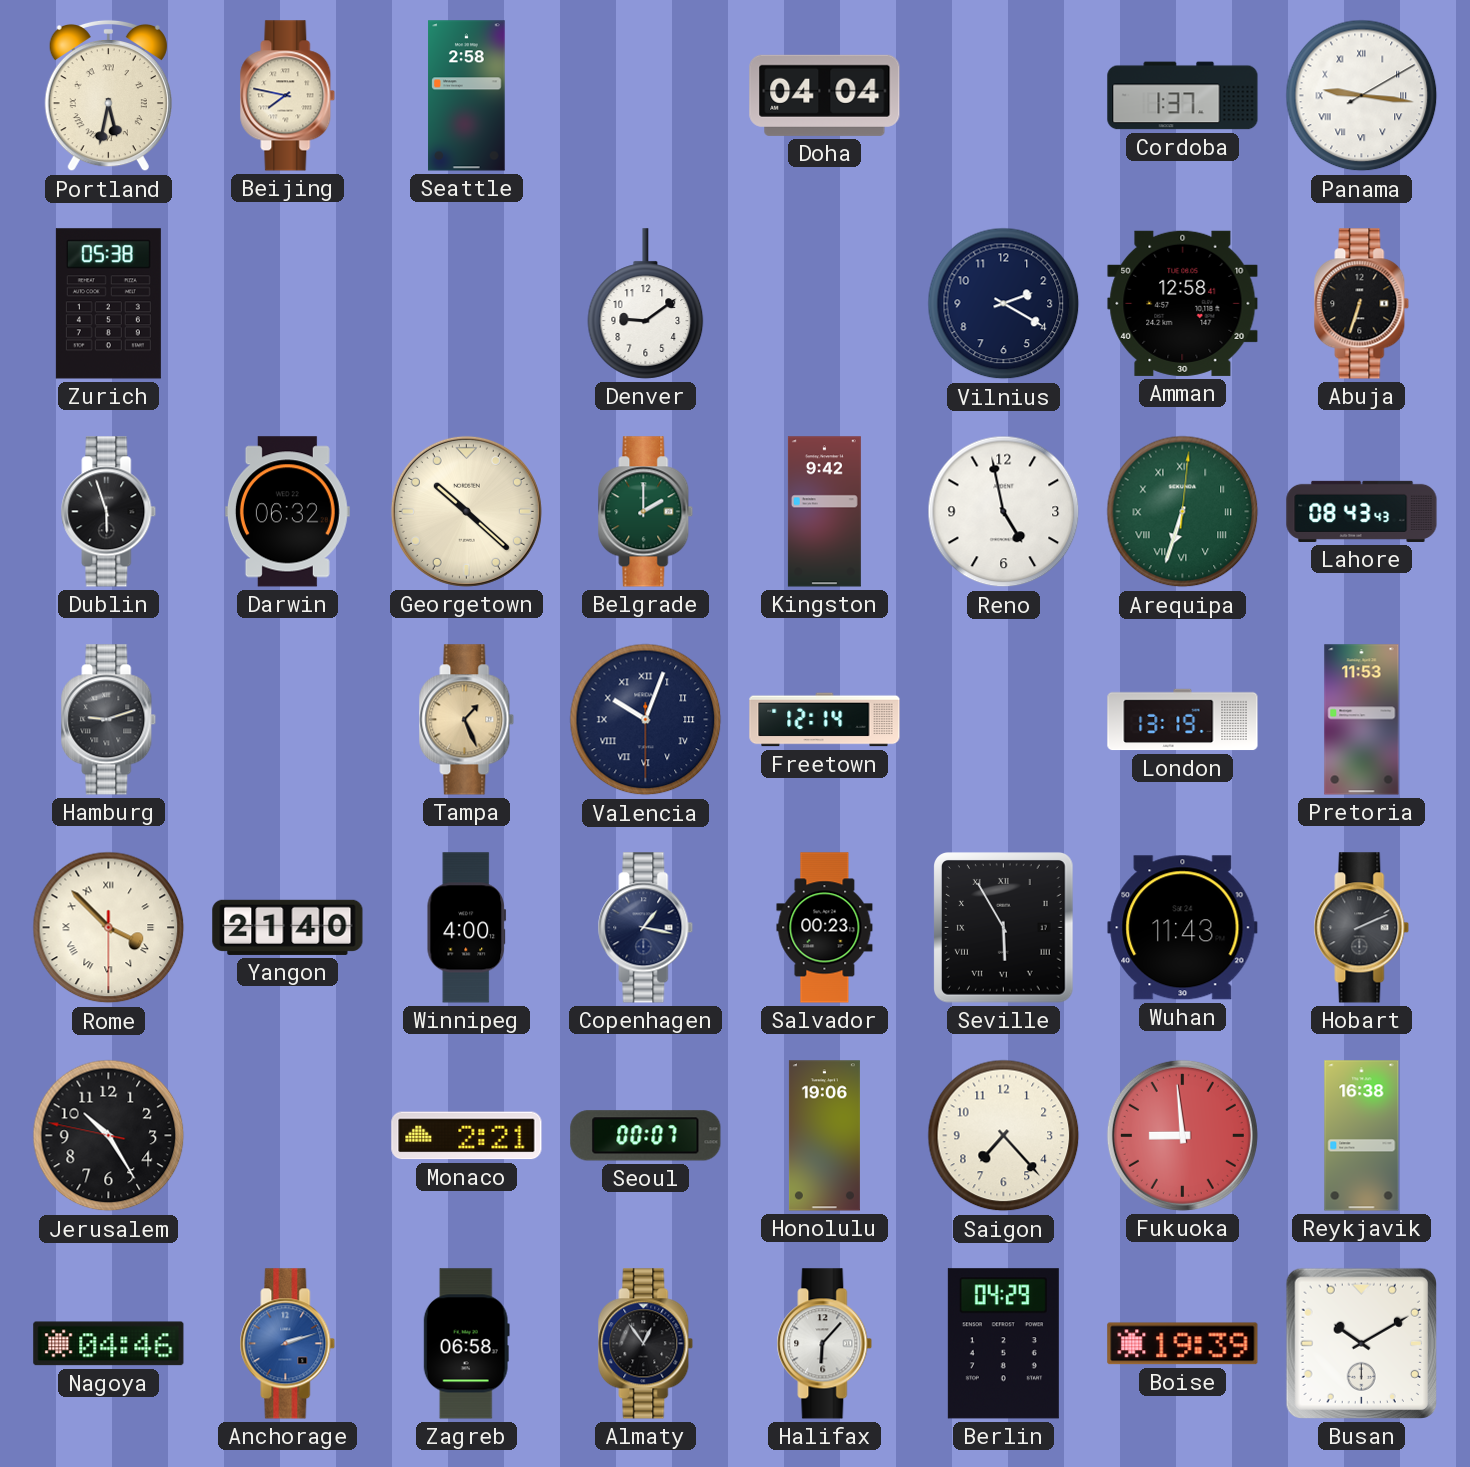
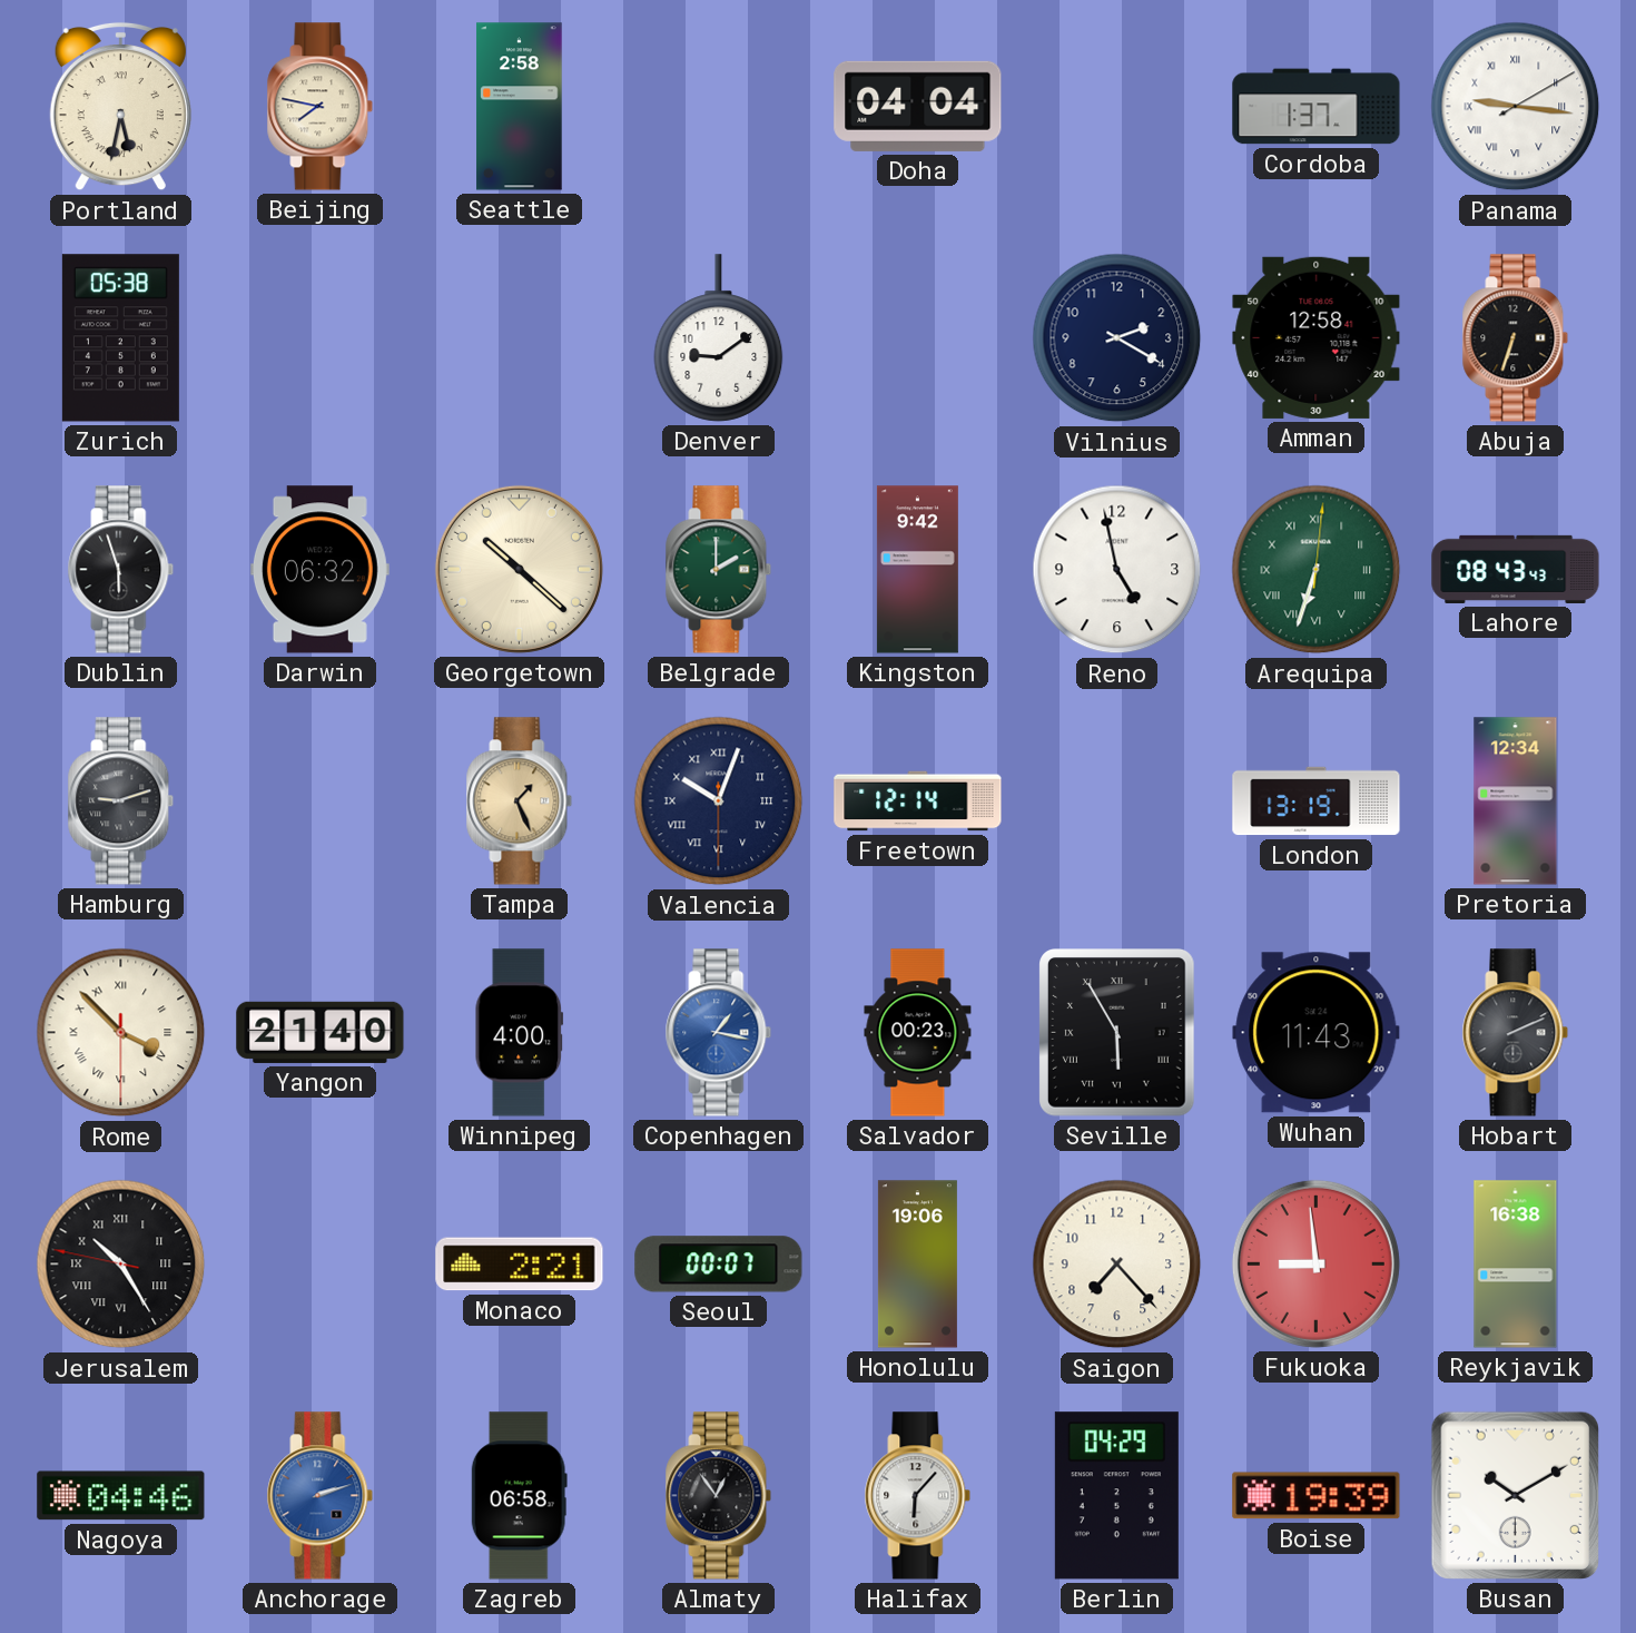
Pretoria: 11:53 -> 12:34
Copenhagen dial: navy -> blue
Jerusalem numerals: Arabic -> Roman
